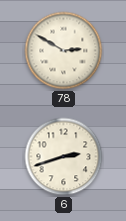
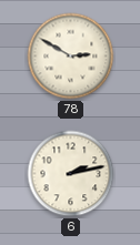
6: 2:42 -> 2:13
